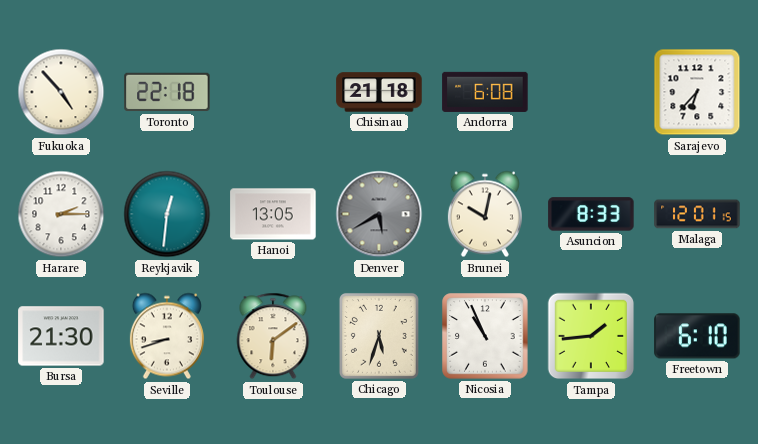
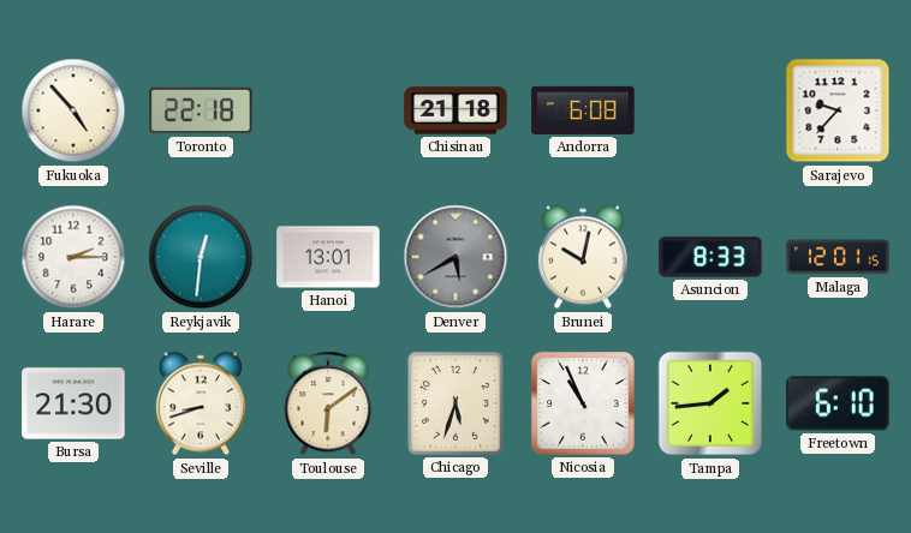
Sarajevo: 6:37 -> 9:37
Hanoi: 13:05 -> 13:01
